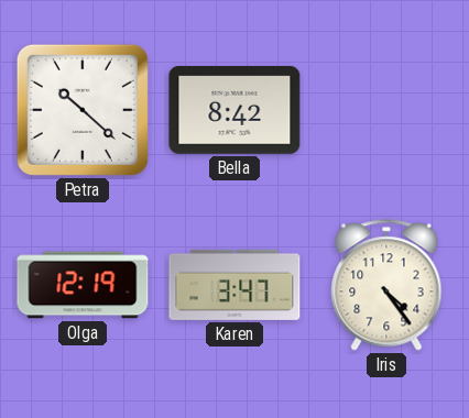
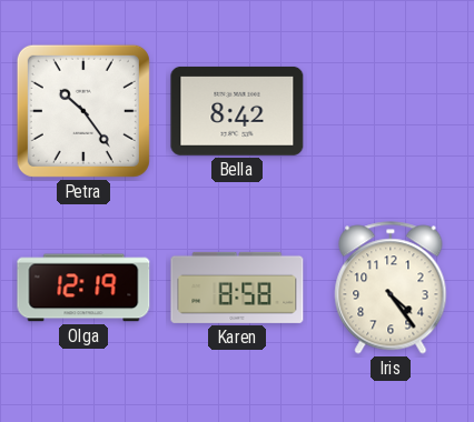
Petra: 10:22 -> 10:24
Karen: 3:47 -> 8:58
